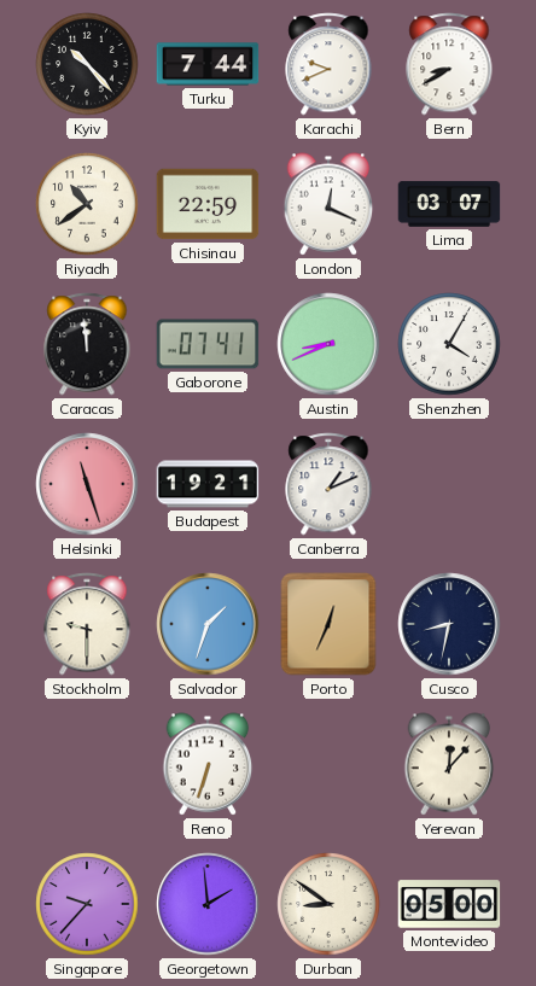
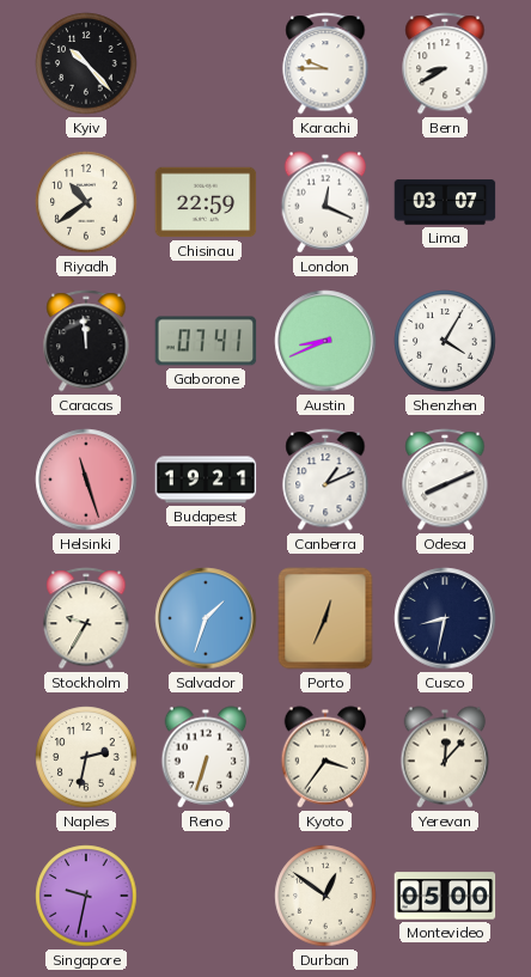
Turku: 7:44 -> none
Karachi: 9:41 -> 9:45
Odesa: none -> 8:11
Stockholm: 9:30 -> 9:35
Naples: none -> 2:32
Kyoto: none -> 3:36
Singapore: 9:37 -> 9:32
Georgetown: 1:59 -> none
Durban: 8:51 -> 12:51
